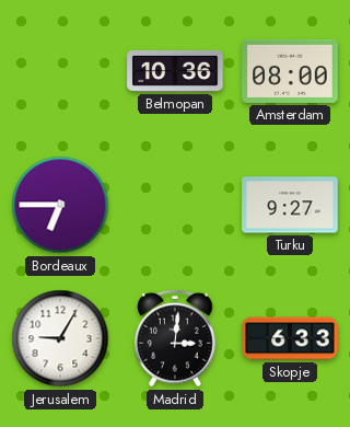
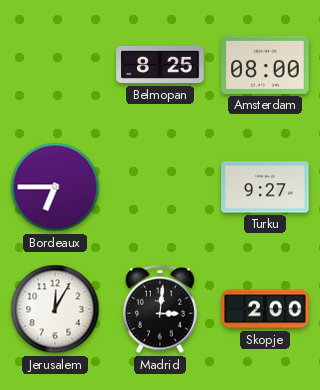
Belmopan: 10:36 -> 8:25
Jerusalem: 9:05 -> 12:05
Skopje: 6:33 -> 2:00
